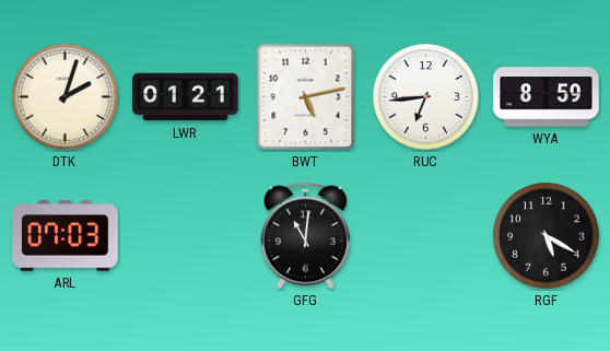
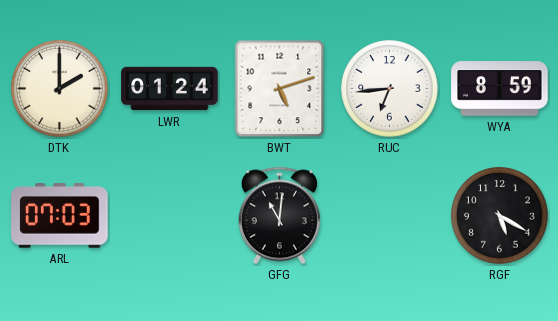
DTK: 2:03 -> 2:00
LWR: 01:21 -> 01:24
BWT: 5:13 -> 5:12
